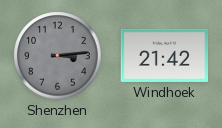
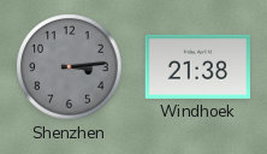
Windhoek: 21:42 -> 21:38
